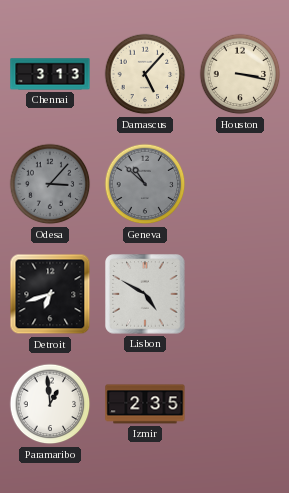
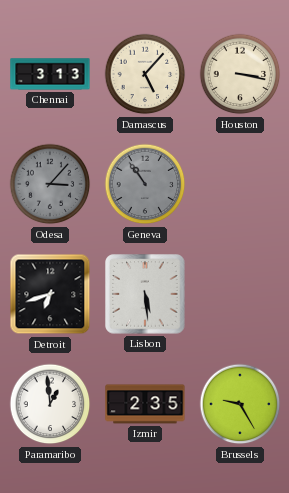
Geneva: 10:52 -> 10:54
Lisbon: 4:50 -> 5:29
Brussels: none -> 9:25
